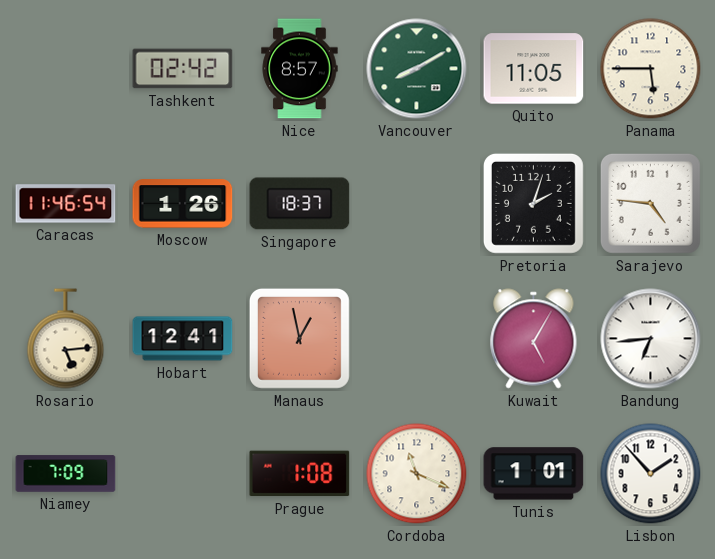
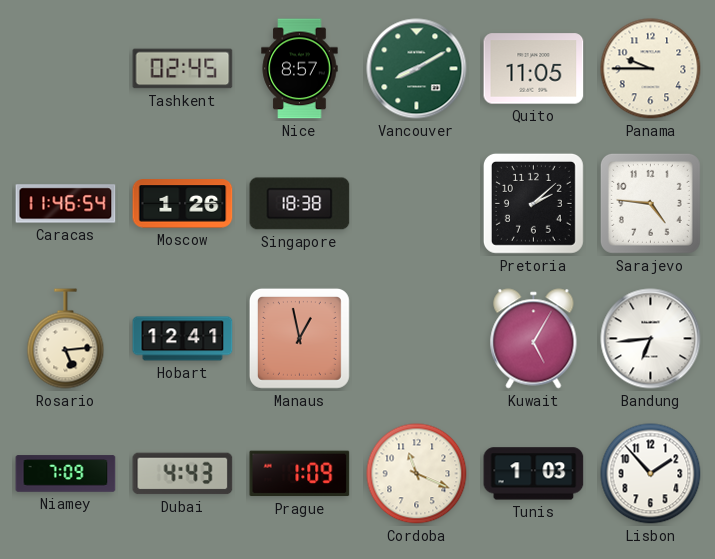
Tashkent: 02:42 -> 02:45
Panama: 5:45 -> 9:45
Singapore: 18:37 -> 18:38
Pretoria: 2:03 -> 2:08
Dubai: none -> 4:43
Prague: 1:08 -> 1:09
Tunis: 1:01 -> 1:03
